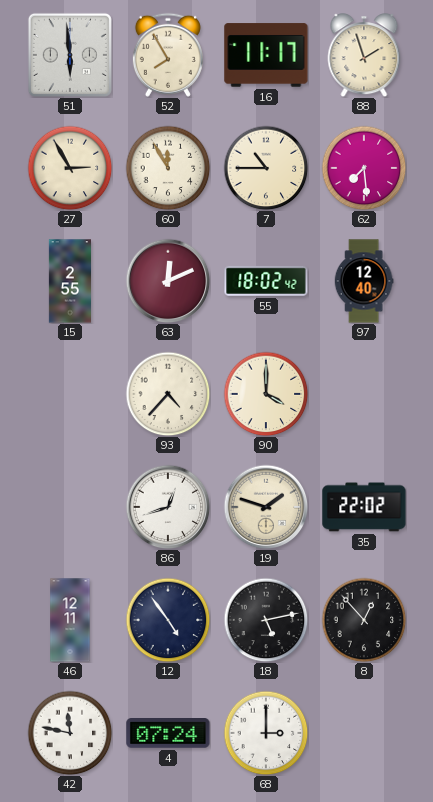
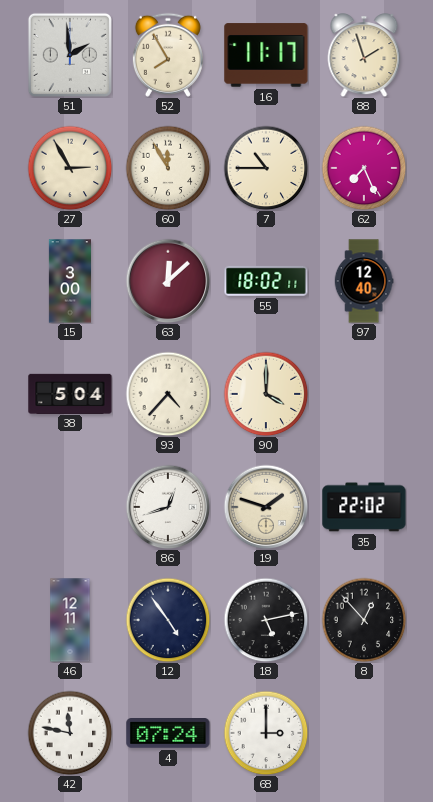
51: 5:59 -> 1:59
62: 7:29 -> 7:26
15: 2:55 -> 3:00
63: 12:11 -> 12:08
55: 18:02:42 -> 18:02:11
38: none -> 5:04
